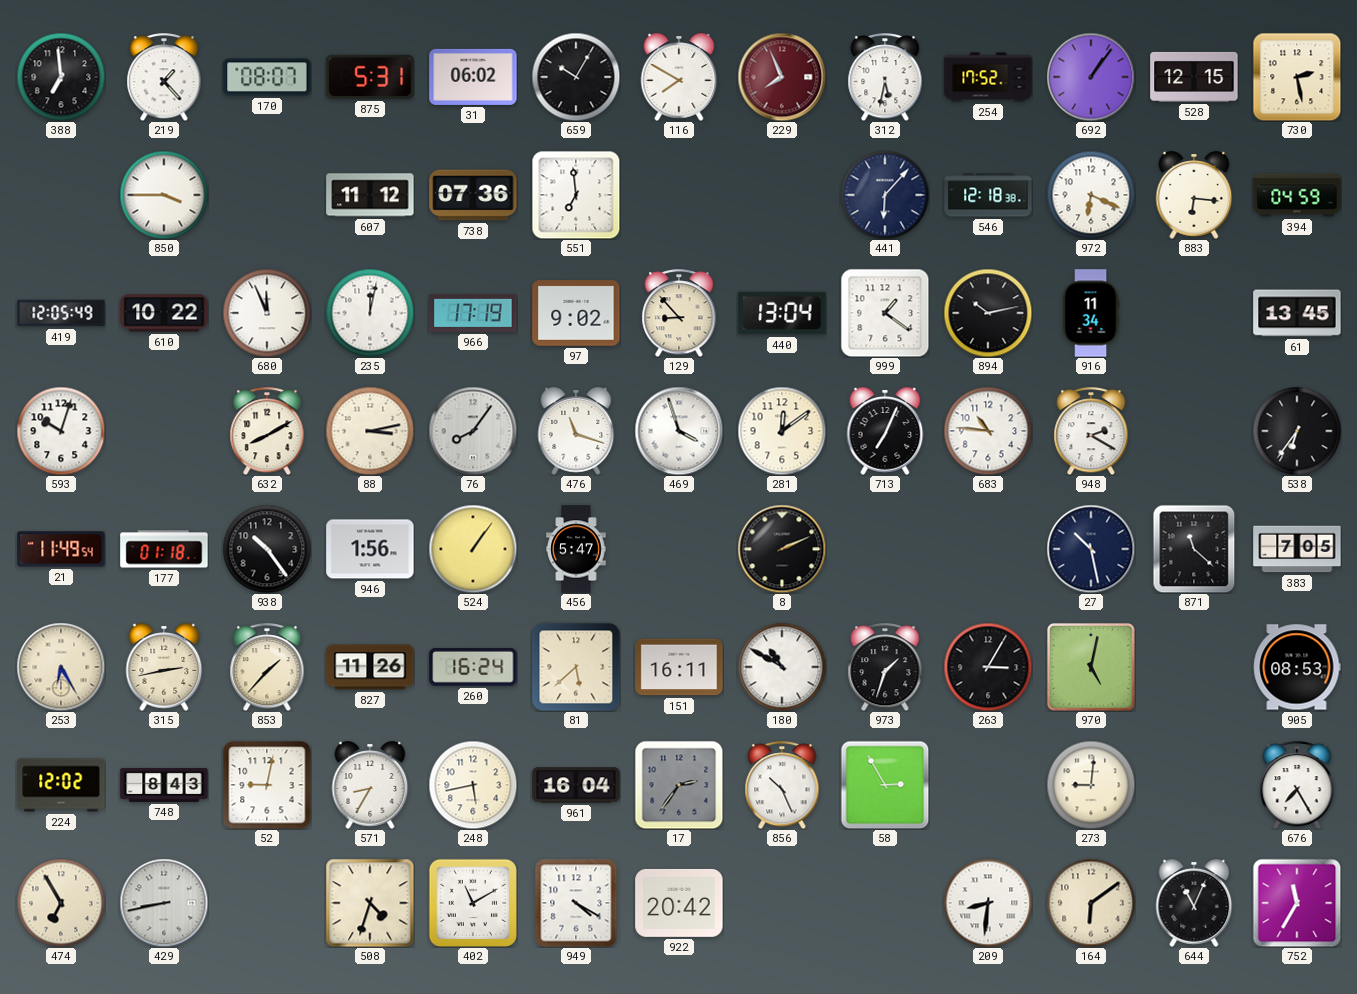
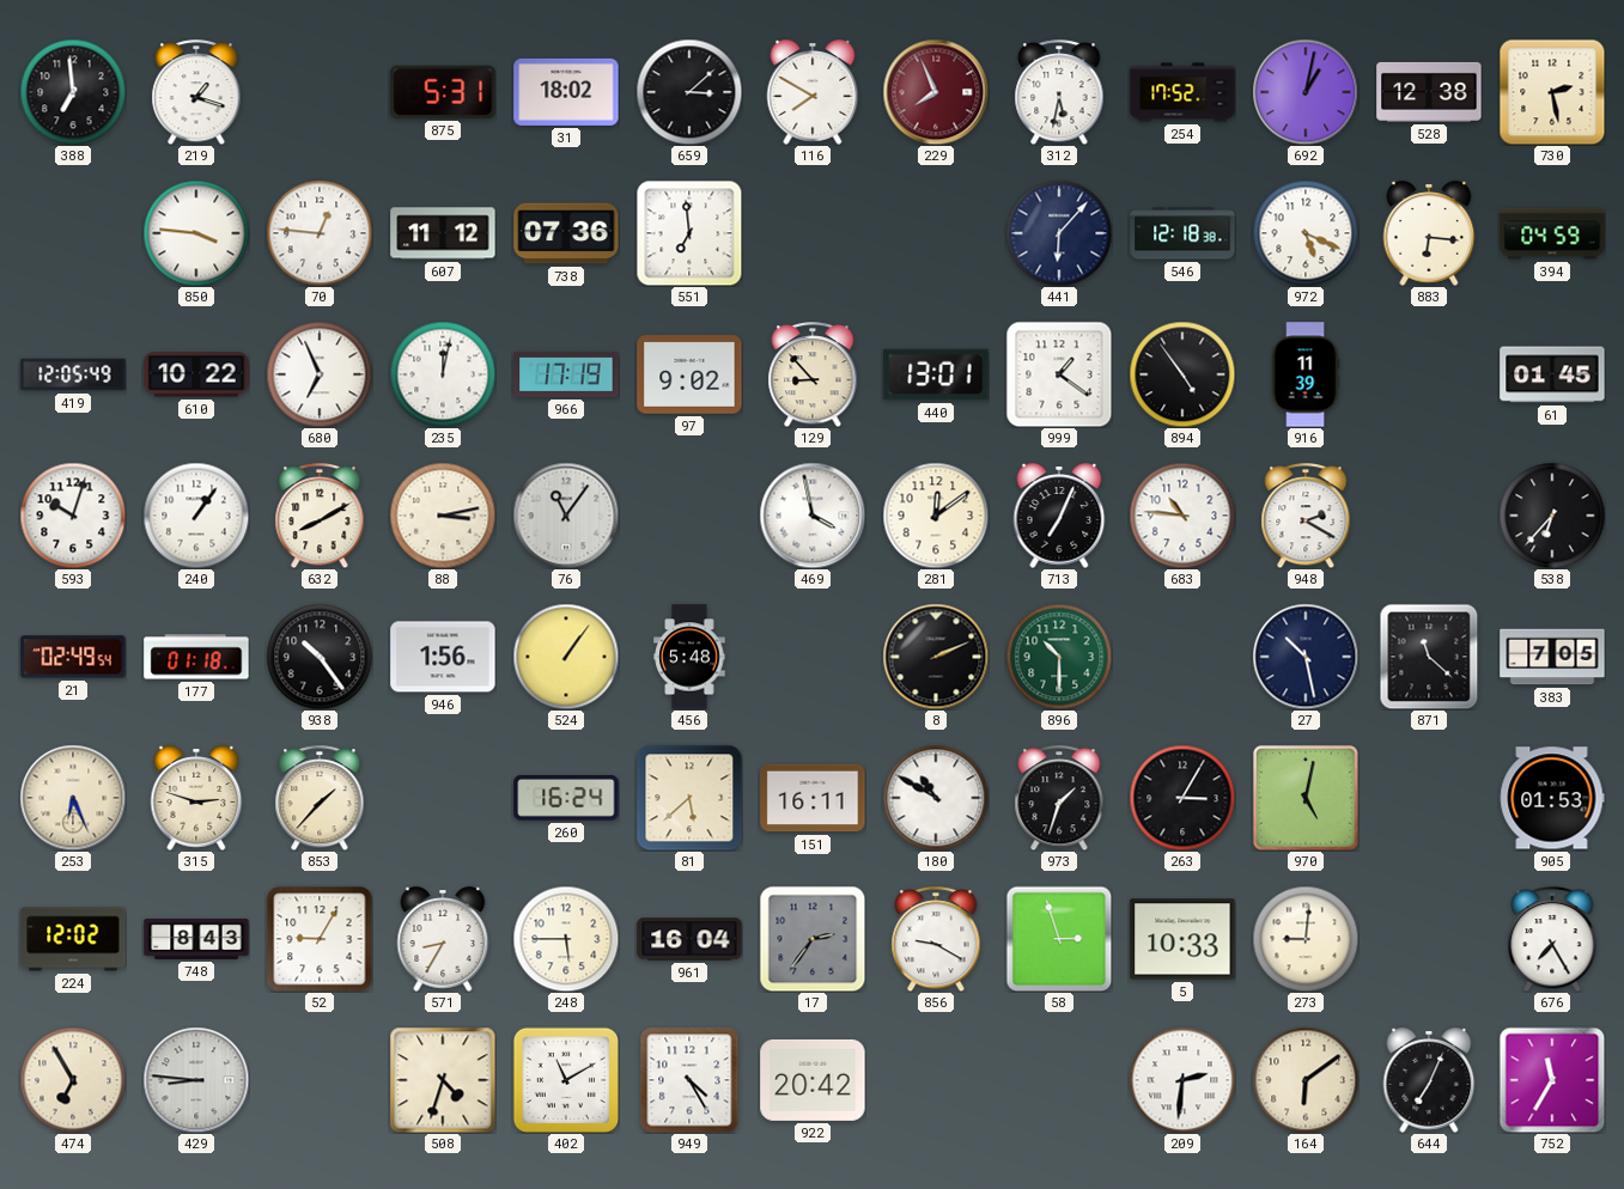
219: 1:23 -> 1:18
170: 08:07 -> none
31: 06:02 -> 18:02
659: 10:05 -> 3:08
692: 1:06 -> 1:02
528: 12:15 -> 12:38
850: 3:45 -> 3:46
70: none -> 12:46
972: 6:19 -> 5:19
680: 11:56 -> 6:56
440: 13:04 -> 13:01
894: 10:13 -> 4:54
916: 11:34 -> 11:39
61: 13:45 -> 01:45
240: none -> 1:06
76: 8:06 -> 11:06
476: 11:18 -> none
469: 3:57 -> 3:58
538: 6:36 -> 6:37
21: 11:49 -> 02:49
456: 5:47 -> 5:48
896: none -> 10:30
253: 6:25 -> 6:26
315: 2:43 -> 2:48
827: 11:26 -> none
905: 08:53 -> 01:53
52: 9:02 -> 9:05
248: 5:43 -> 5:45
856: 10:26 -> 9:20
58: 2:55 -> 2:57
5: none -> 10:33
429: 8:43 -> 8:46
949: 4:20 -> 4:25
209: 8:31 -> 2:31
644: 11:04 -> 7:04
